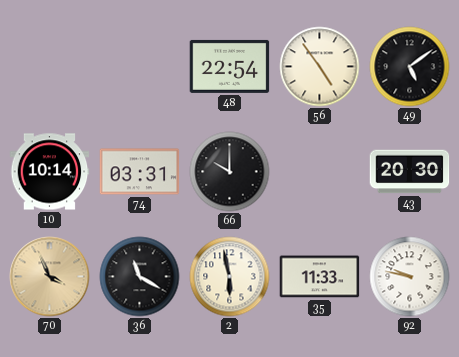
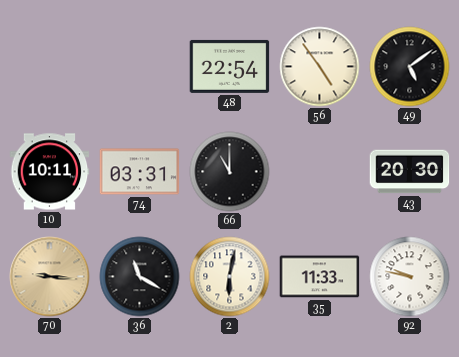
10: 10:14 -> 10:11
66: 10:00 -> 11:00
70: 3:56 -> 9:16
2: 5:58 -> 6:02
